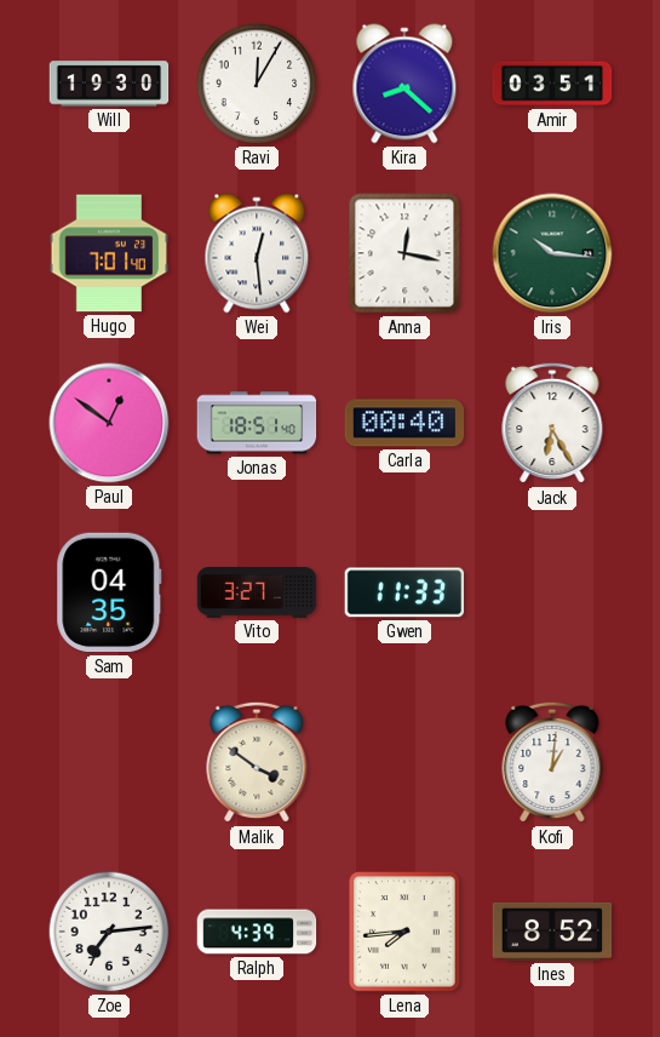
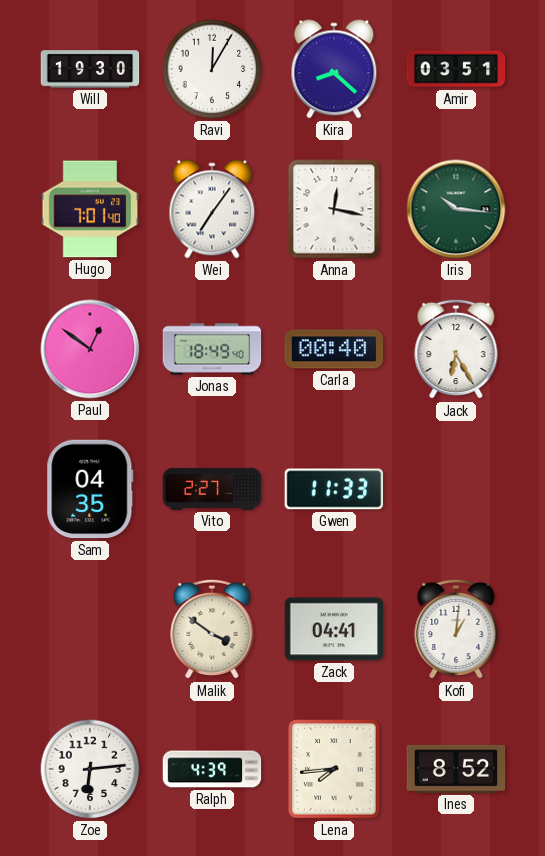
Wei: 12:29 -> 7:06
Jonas: 18:51 -> 18:49
Vito: 3:27 -> 2:27
Zack: none -> 04:41
Zoe: 7:14 -> 6:14
